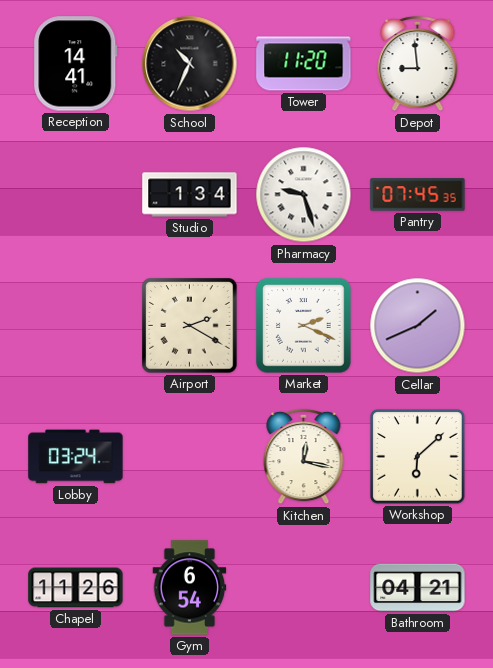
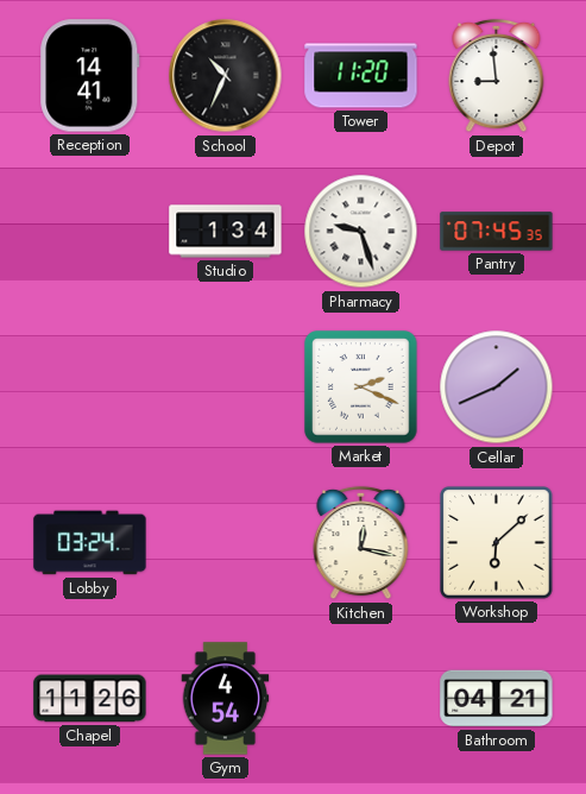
Airport: 2:20 -> none
Gym: 6:54 -> 4:54
